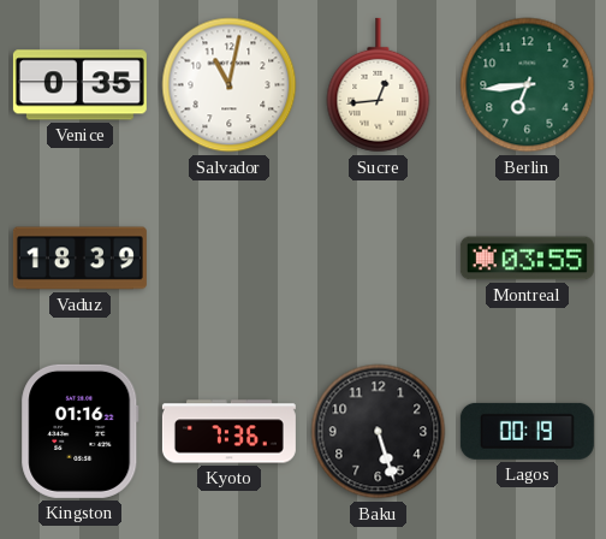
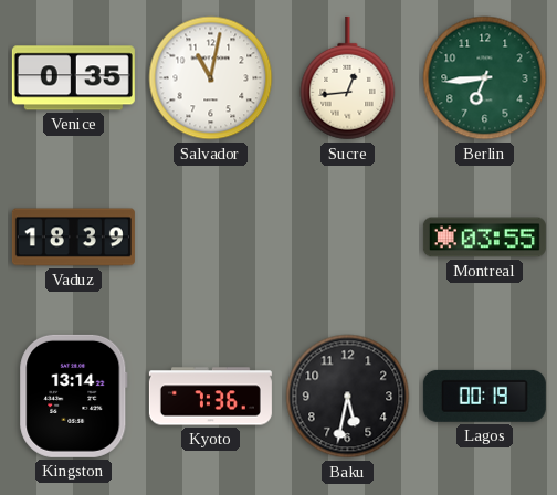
Kingston: 01:16 -> 13:14
Baku: 5:27 -> 5:32
